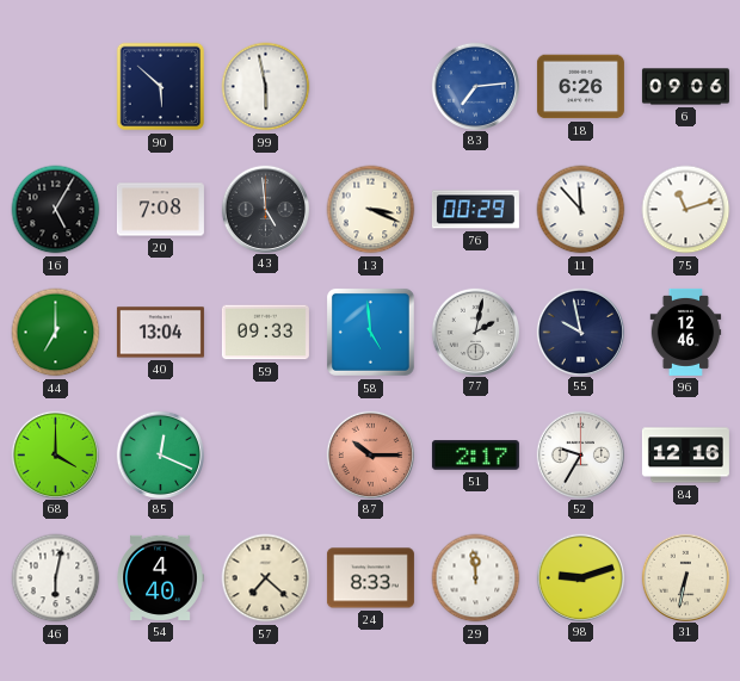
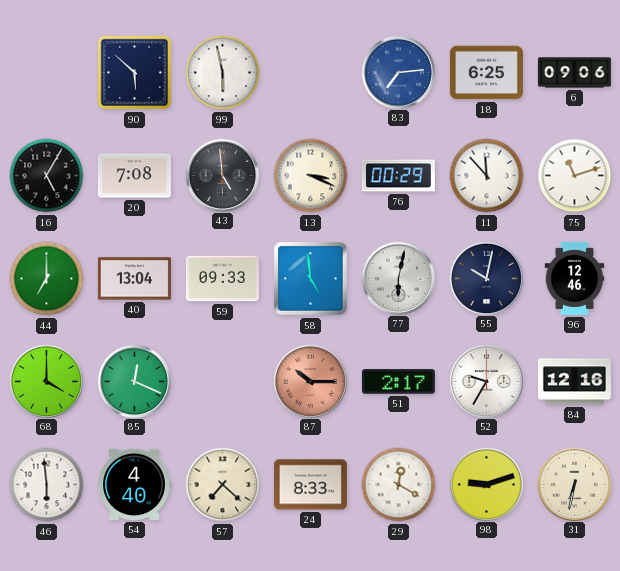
18: 6:26 -> 6:25
77: 2:02 -> 6:02
55: 9:58 -> 10:02
46: 6:02 -> 5:59
29: 11:59 -> 12:20
